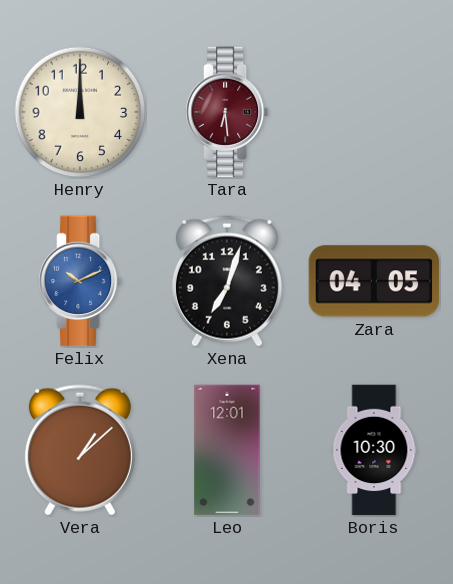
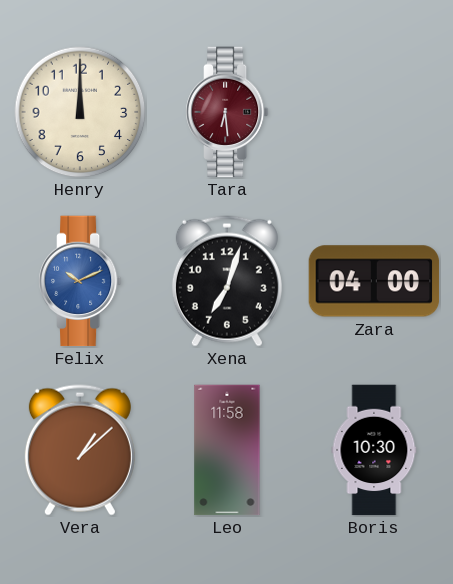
Zara: 04:05 -> 04:00
Leo: 12:01 -> 11:58
